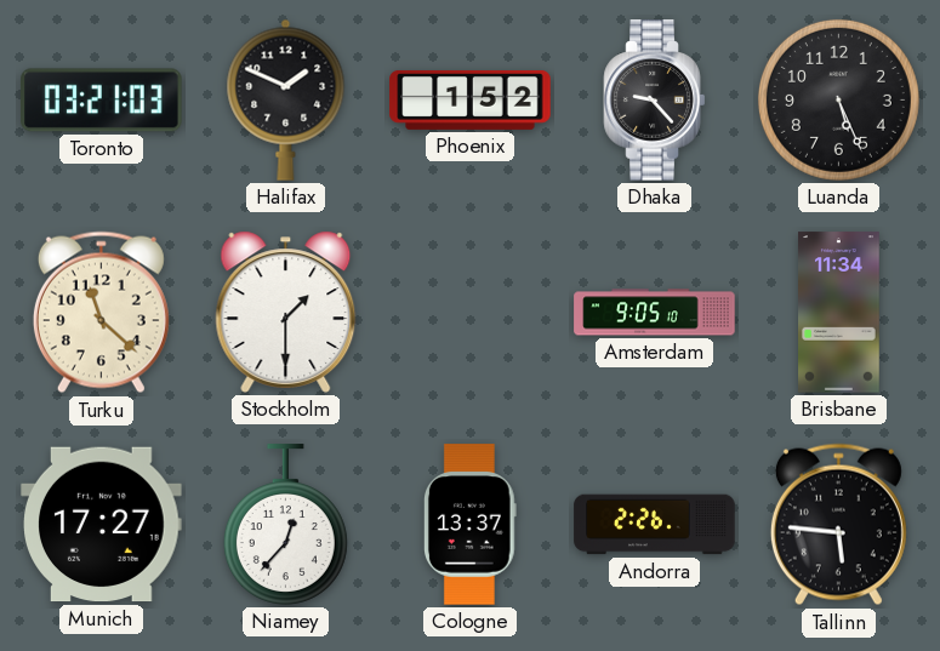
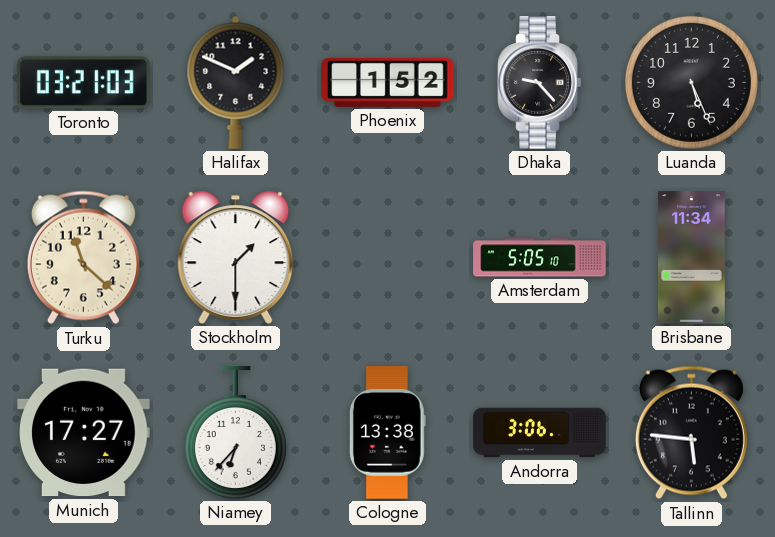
Amsterdam: 9:05 -> 5:05
Niamey: 12:37 -> 6:37
Cologne: 13:37 -> 13:38
Andorra: 2:26 -> 3:06
